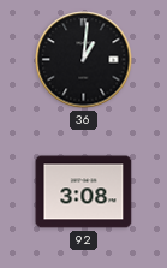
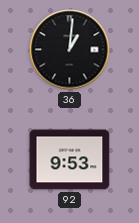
92: 3:08 -> 9:53
